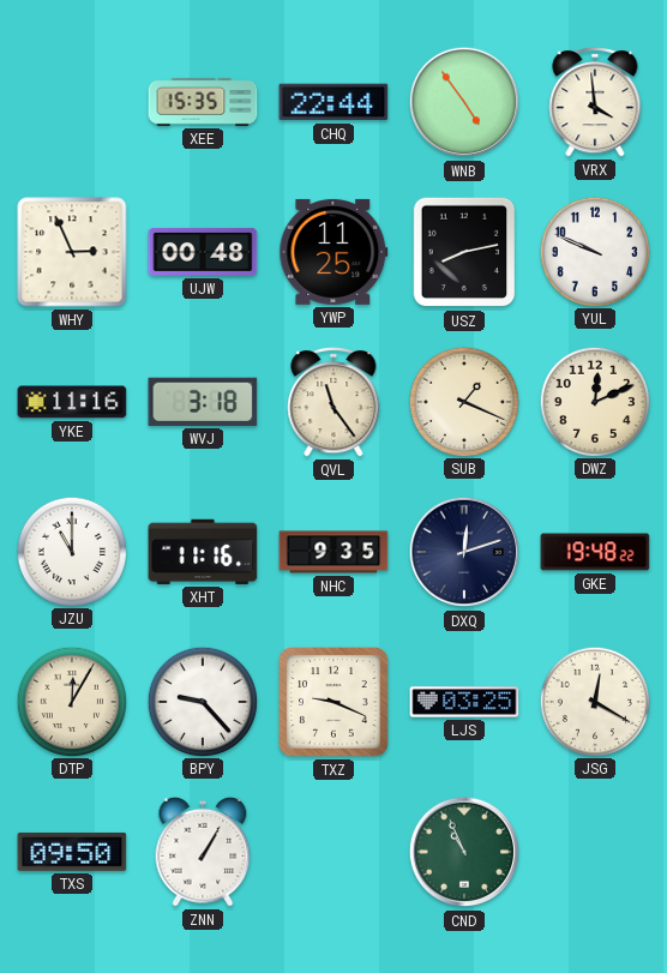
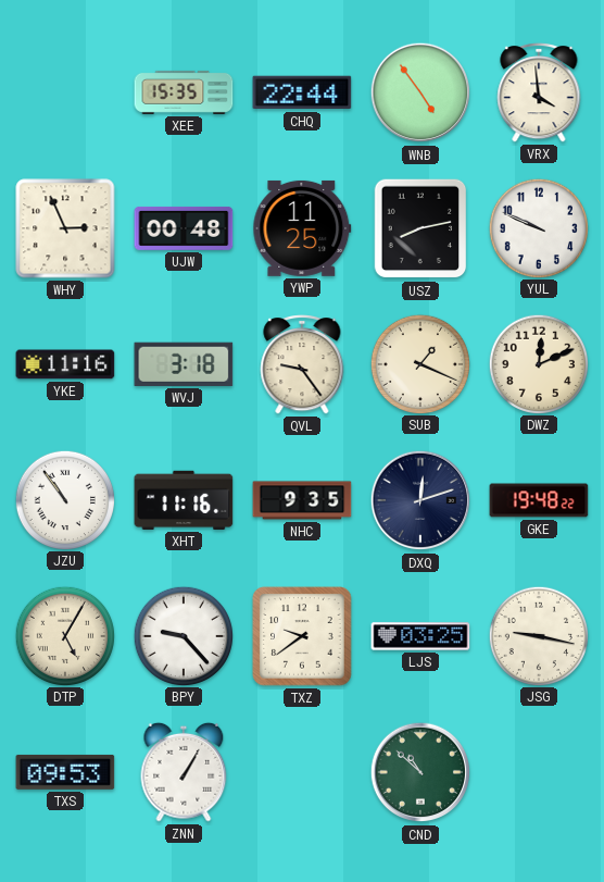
QVL: 11:24 -> 9:24
JZU: 11:00 -> 10:54
DTP: 12:05 -> 5:05
TXZ: 9:19 -> 9:39
JSG: 12:20 -> 9:17
TXS: 09:50 -> 09:53
CND: 10:56 -> 10:52
